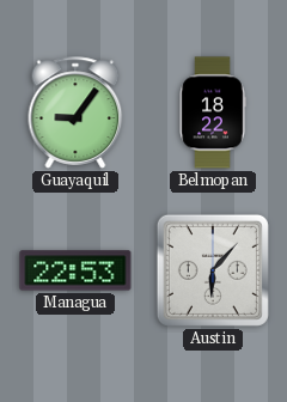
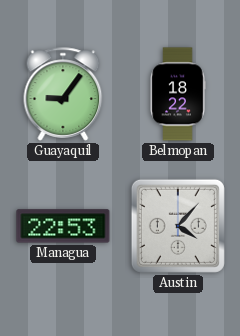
Austin: 6:07 -> 4:07
